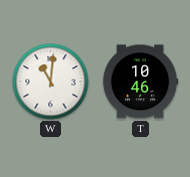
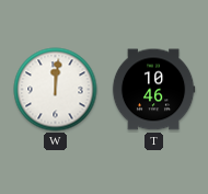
W: 11:01 -> 12:01
